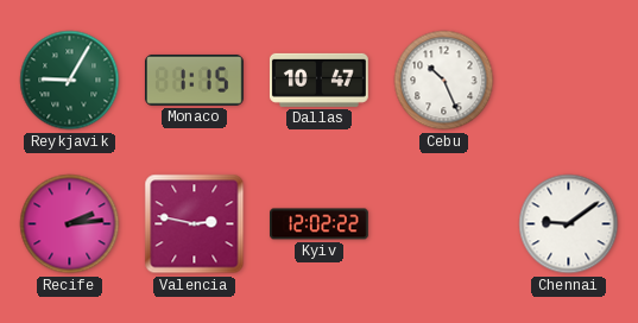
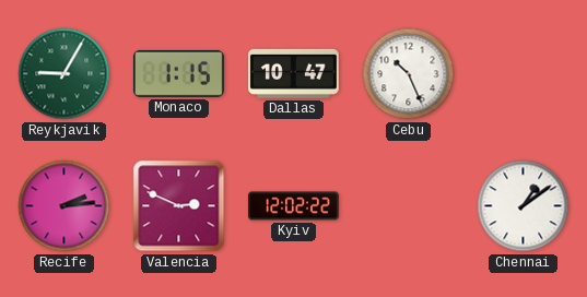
Valencia: 2:47 -> 2:49
Chennai: 9:09 -> 1:09
